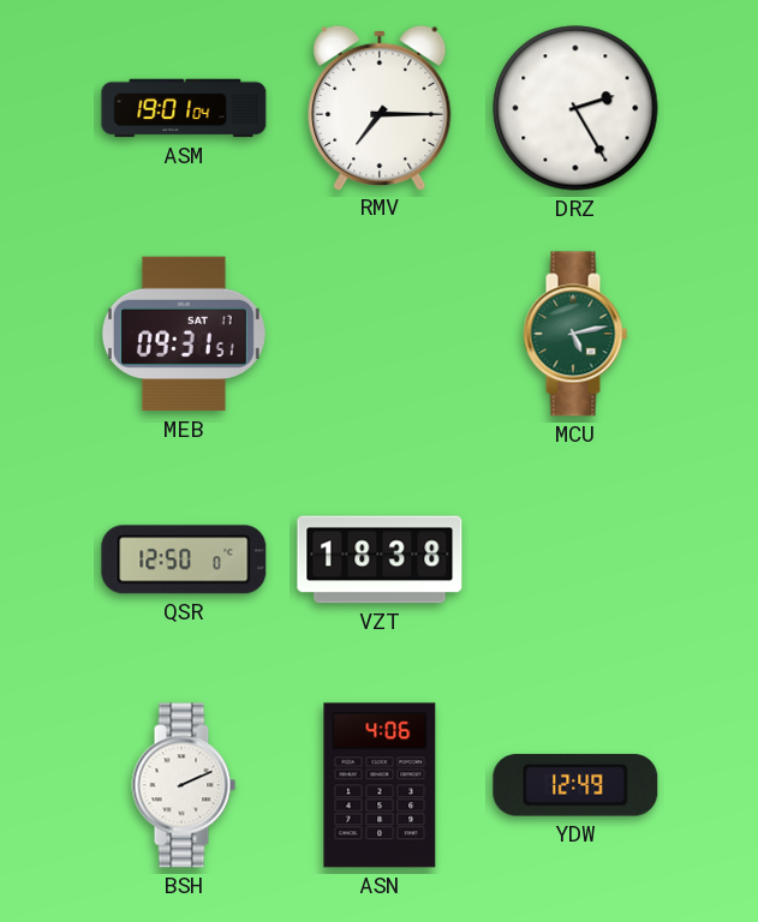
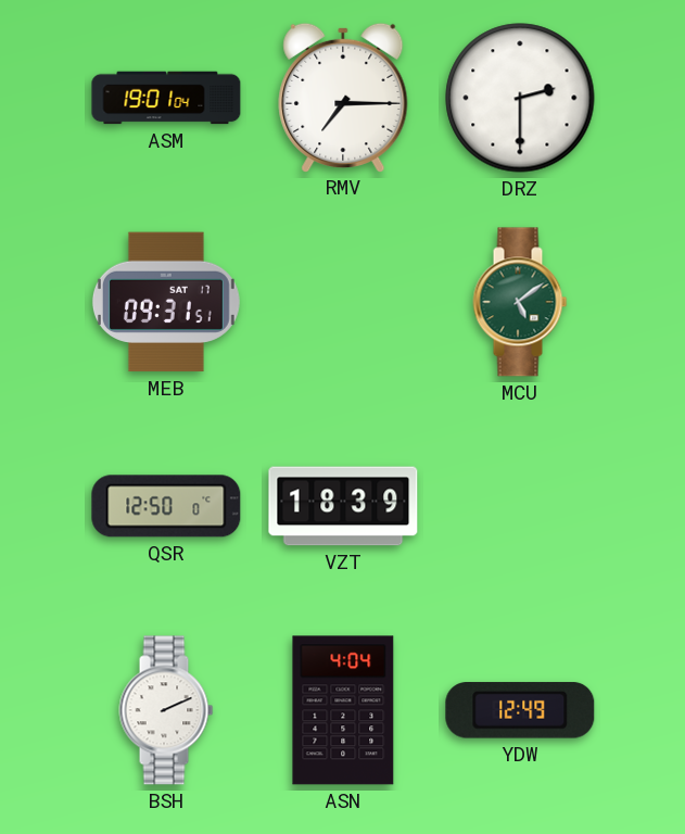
DRZ: 2:25 -> 2:30
MCU: 5:13 -> 5:09
VZT: 18:38 -> 18:39
ASN: 4:06 -> 4:04
